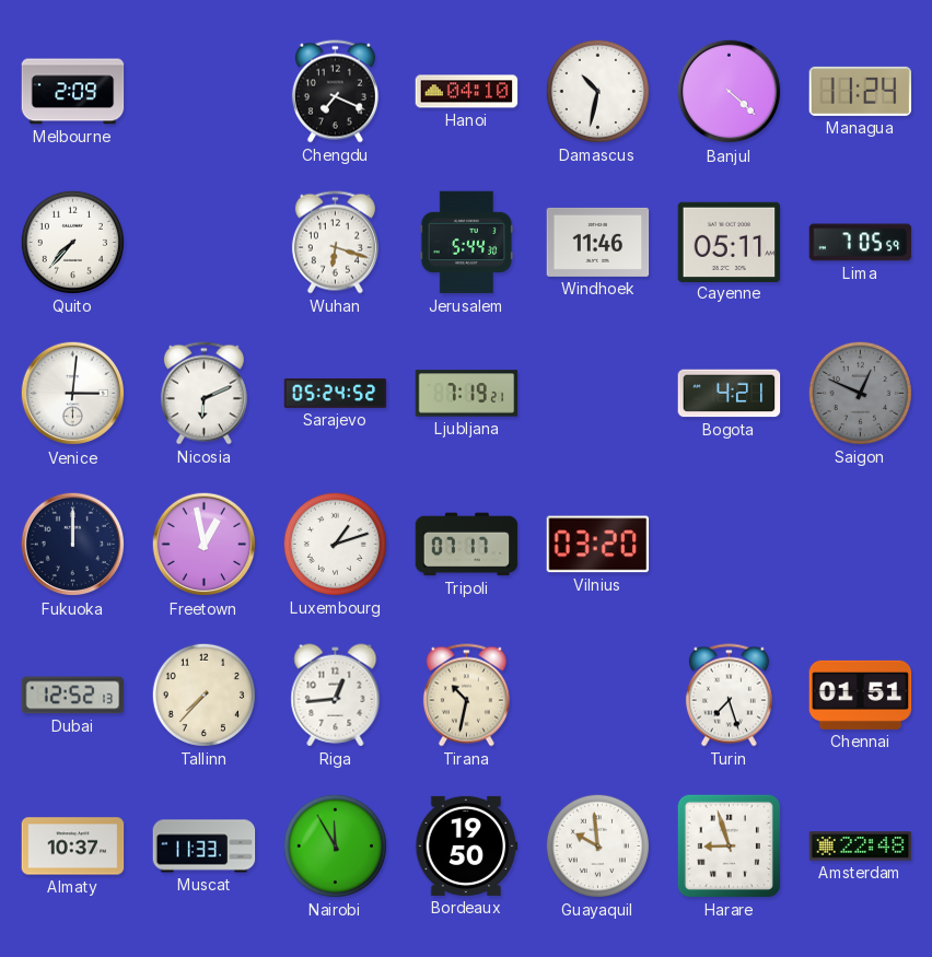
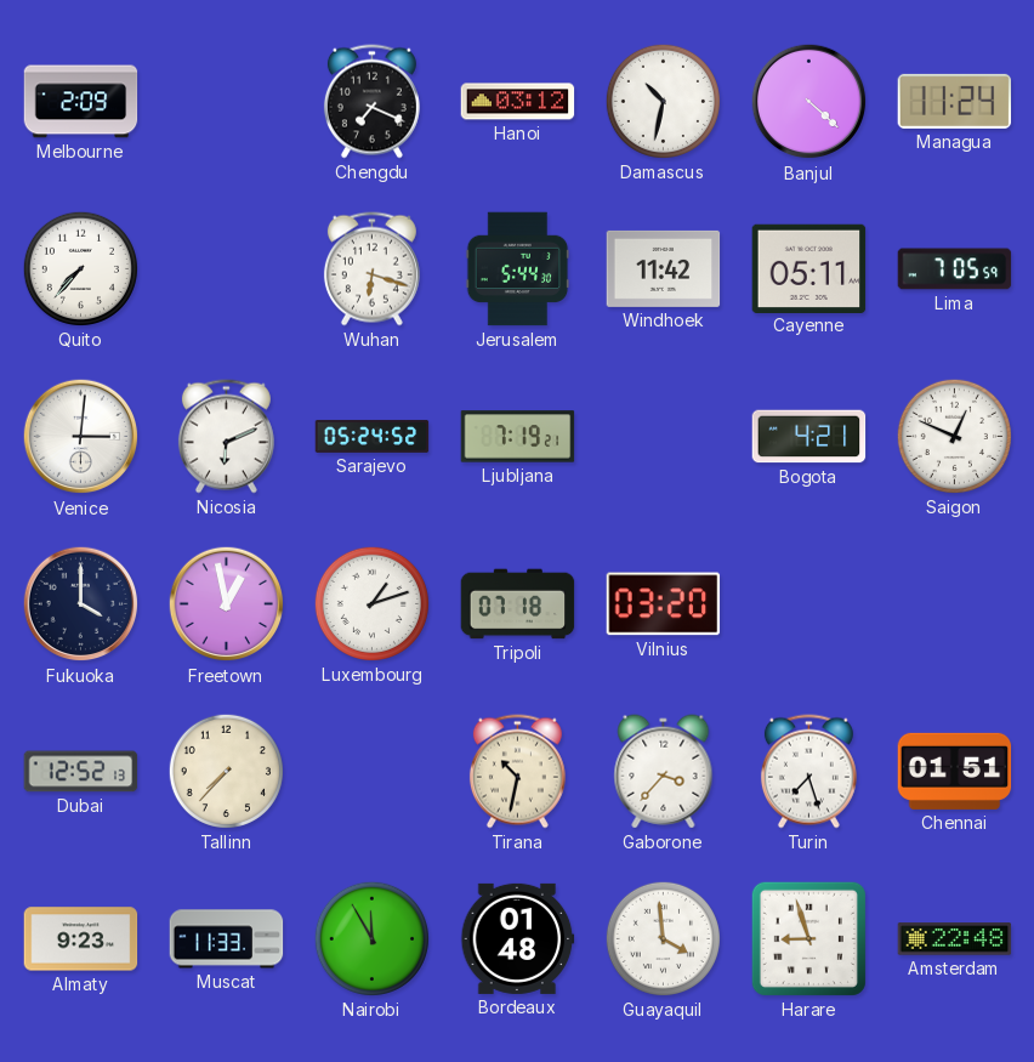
Hanoi: 04:10 -> 03:12
Windhoek: 11:46 -> 11:42
Saigon dial: grey -> white
Fukuoka: 12:00 -> 4:00
Tripoli: 07:17 -> 07:18
Riga: 12:44 -> none
Gaborone: none -> 3:37
Almaty: 10:37 -> 9:23
Bordeaux: 19:50 -> 01:48
Guayaquil: 9:59 -> 3:59
